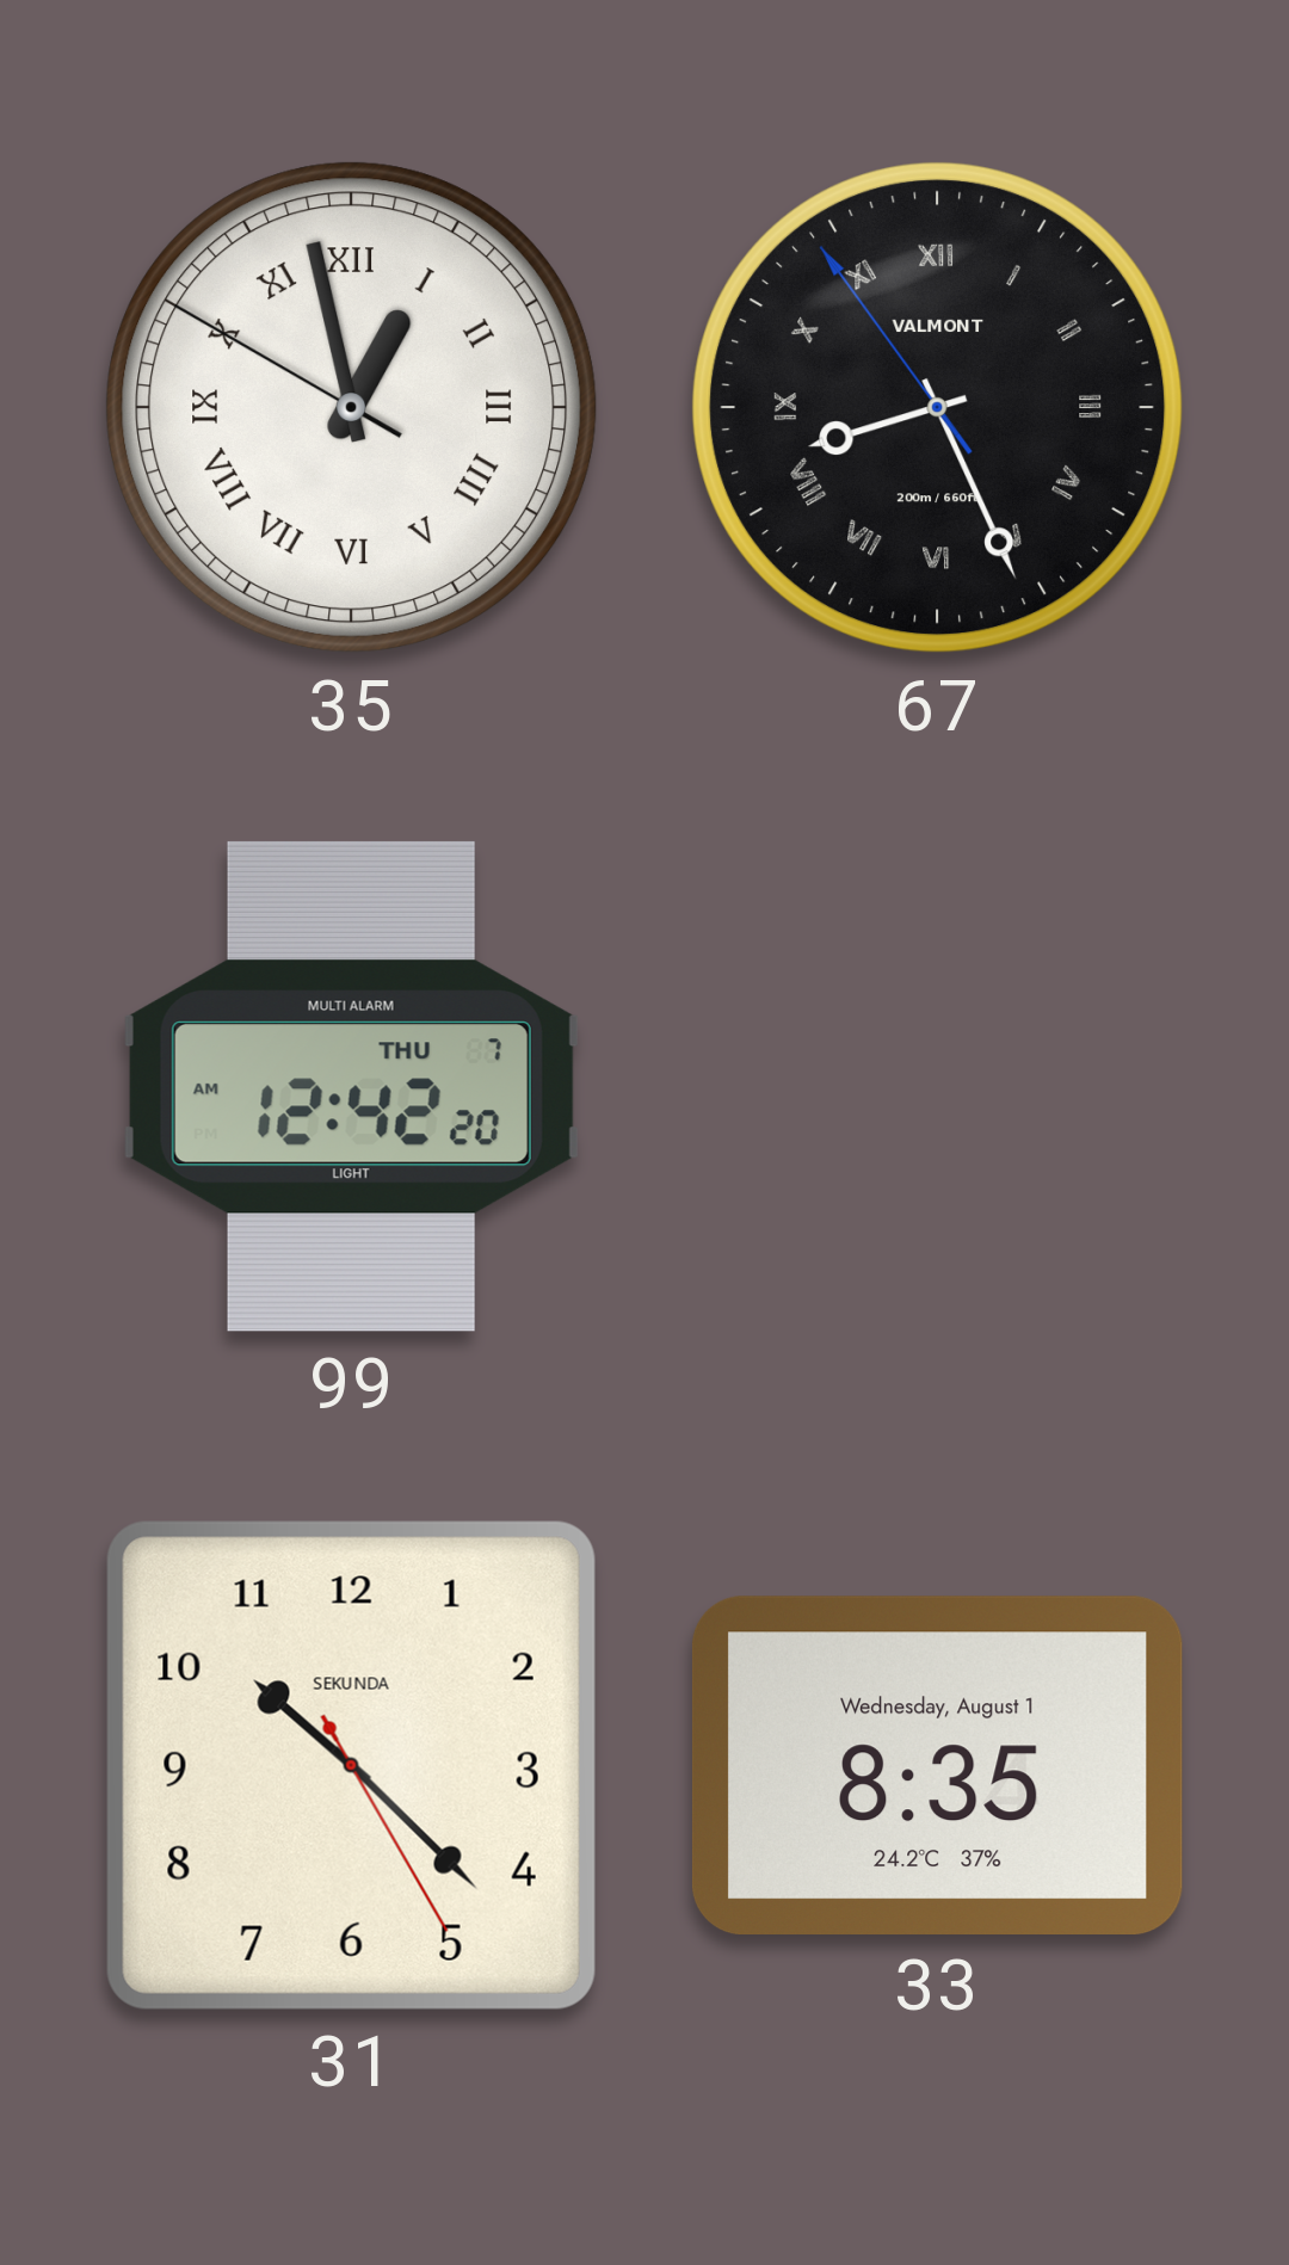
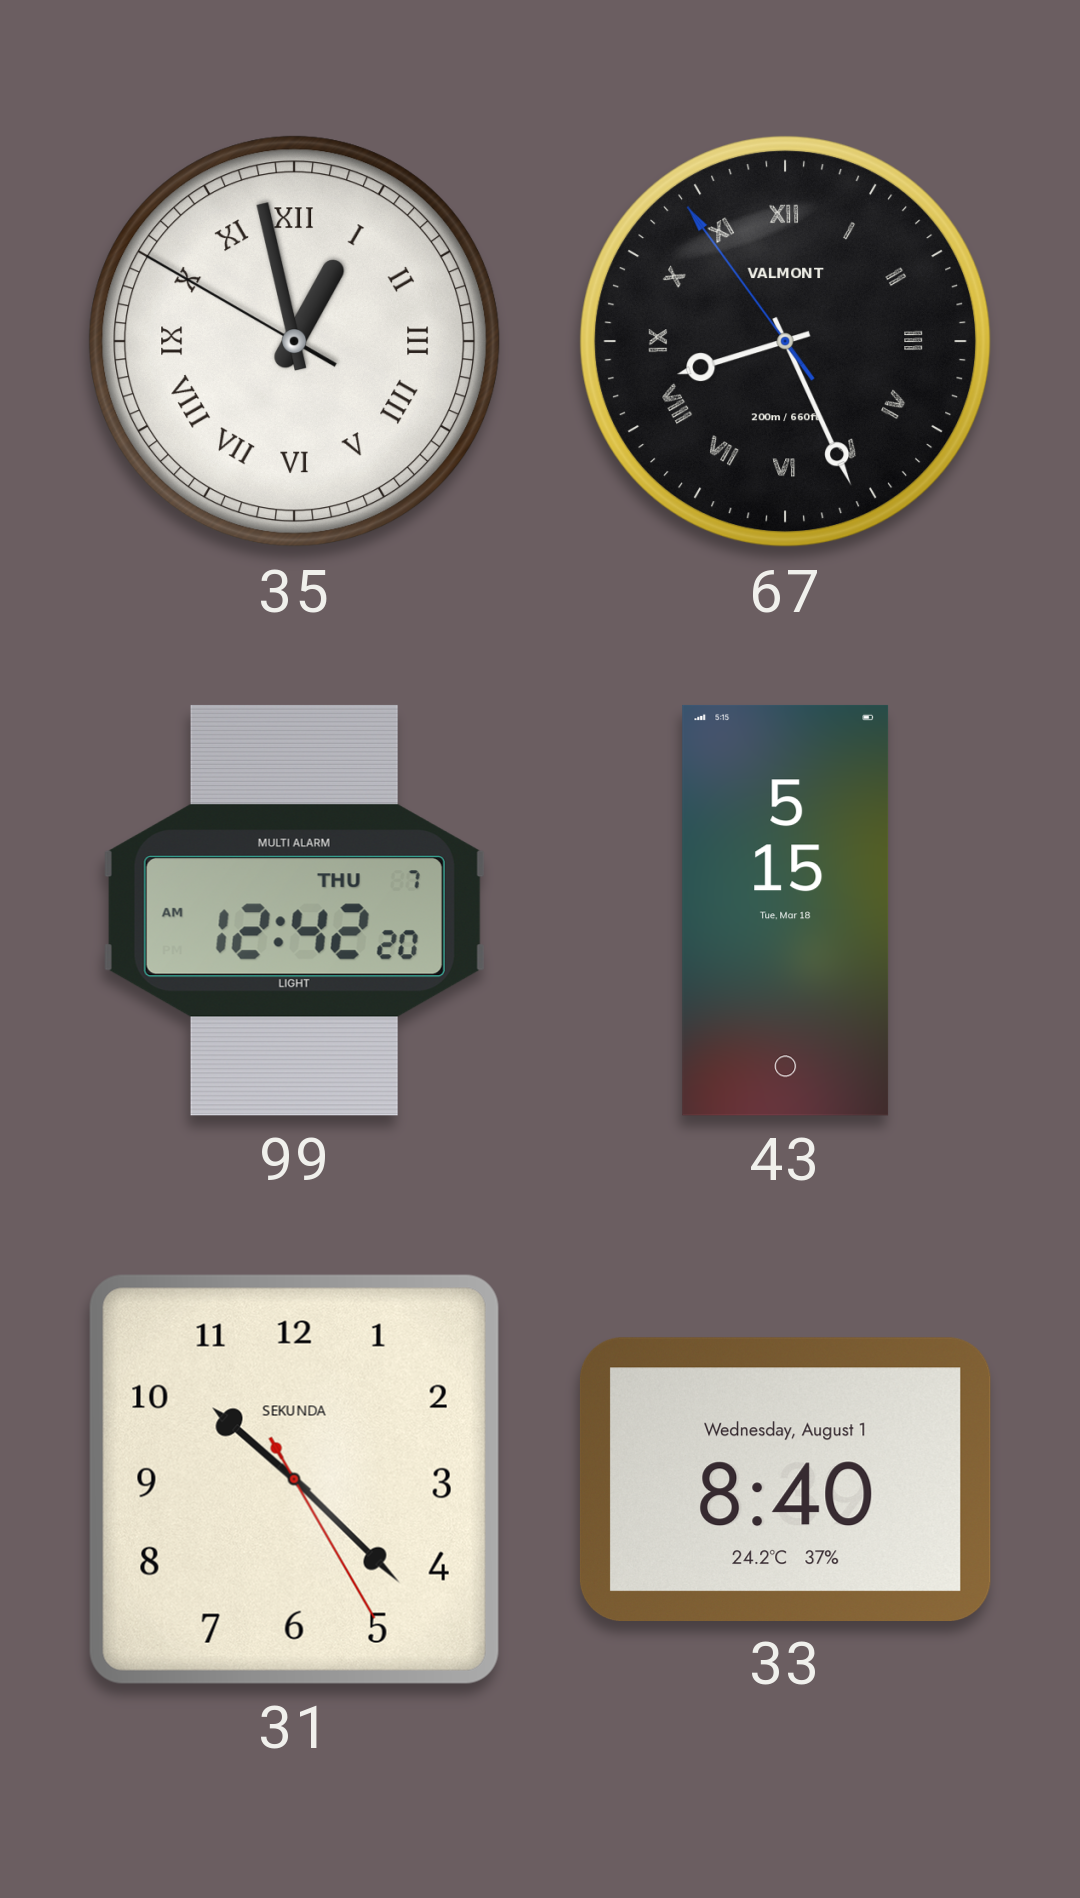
43: none -> 5:15
33: 8:35 -> 8:40
